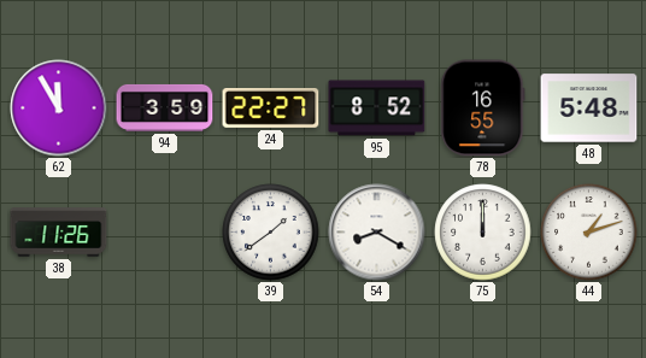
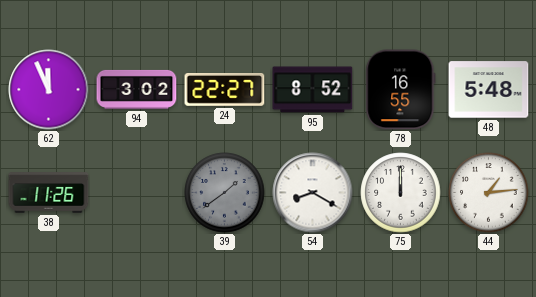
62: 11:55 -> 11:56
94: 3:59 -> 3:02
39 dial: white -> grey
44: 1:12 -> 1:14
